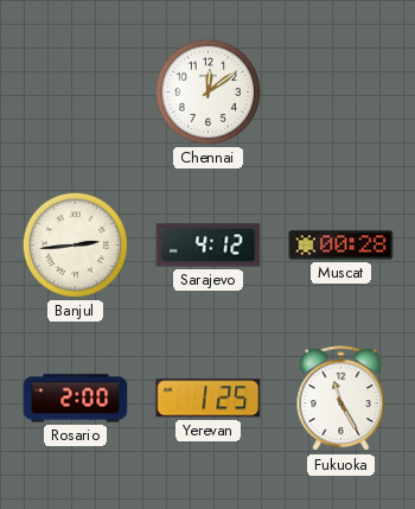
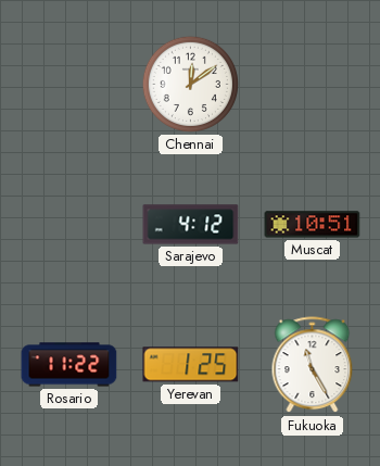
Banjul: 2:44 -> none
Muscat: 00:28 -> 10:51
Rosario: 2:00 -> 11:22
